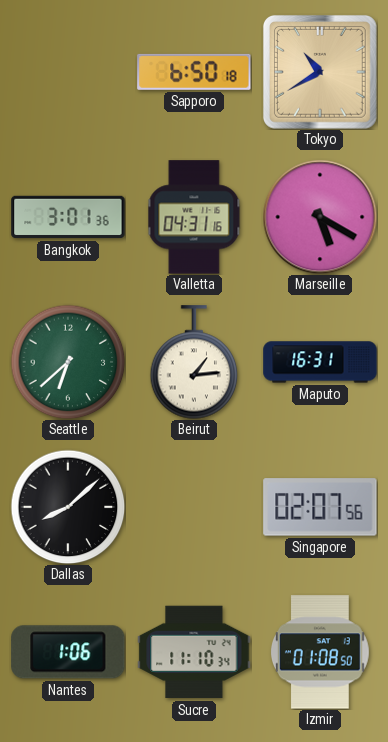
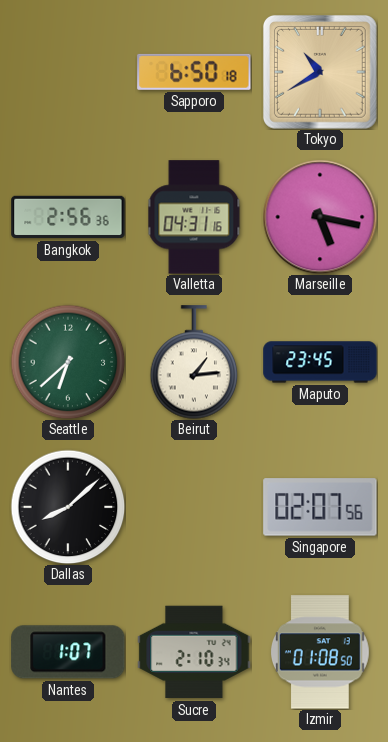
Bangkok: 3:01 -> 2:56
Marseille: 5:20 -> 5:17
Maputo: 16:31 -> 23:45
Nantes: 1:06 -> 1:07
Sucre: 11:10 -> 2:10
